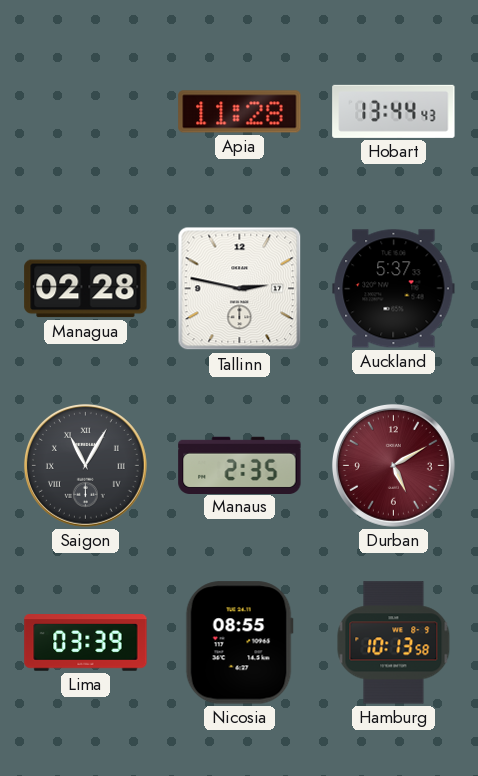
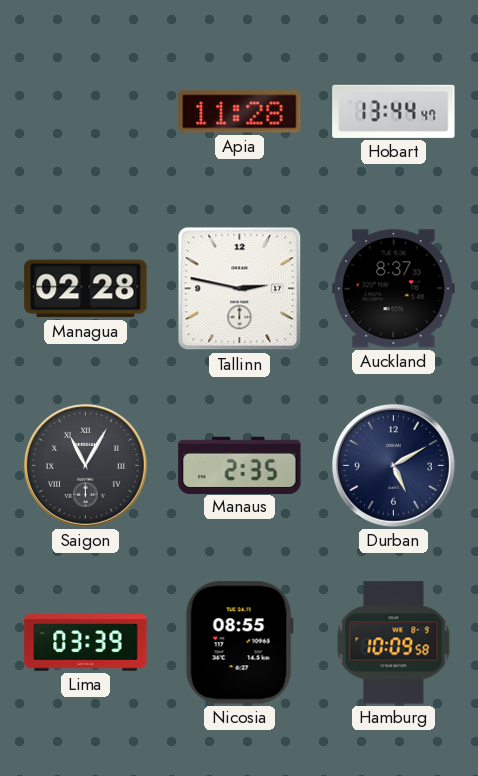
Hobart: 13:44:43 -> 13:44:47
Auckland: 5:37 -> 8:37
Durban dial: burgundy -> navy
Hamburg: 10:13 -> 10:09
